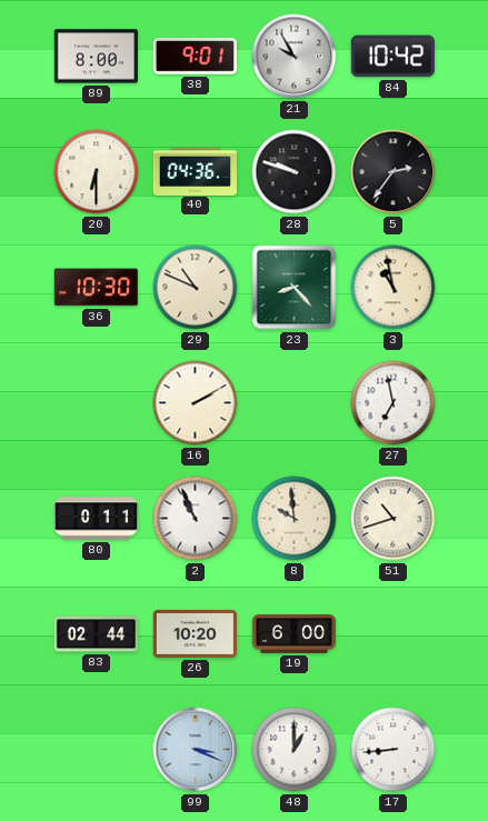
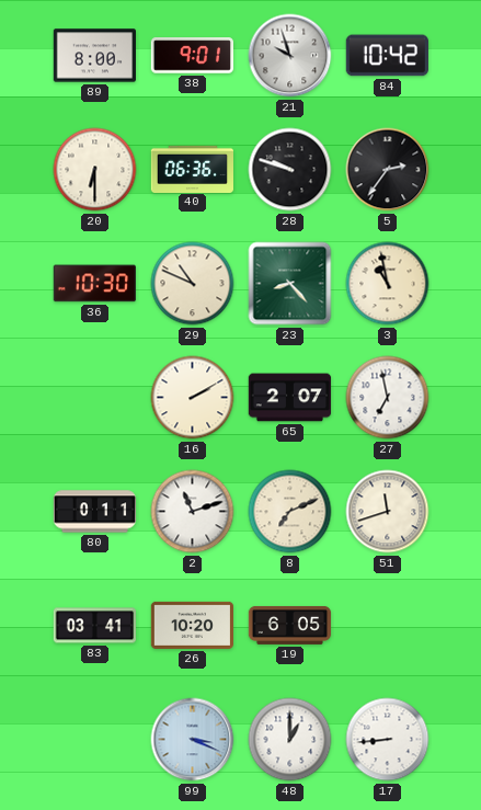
21: 9:55 -> 9:57
40: 04:36 -> 06:36
65: none -> 2:07
2: 10:56 -> 11:12
8: 9:59 -> 7:11
51: 10:42 -> 11:42
83: 02:44 -> 03:41
19: 6:00 -> 6:05
